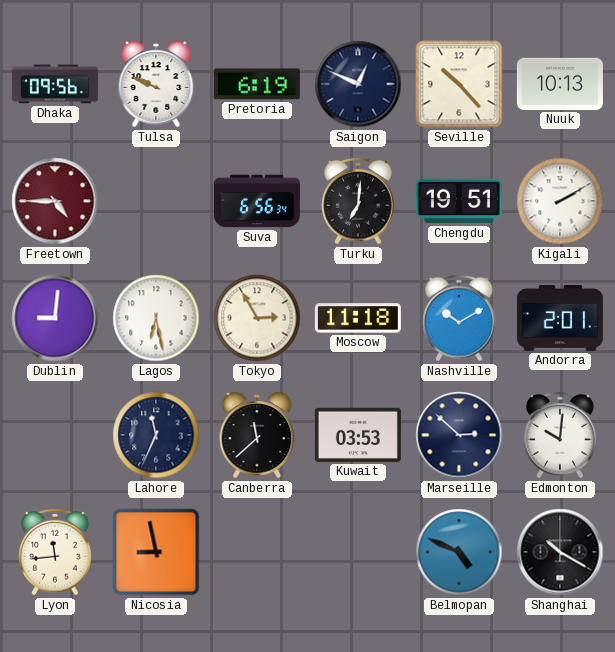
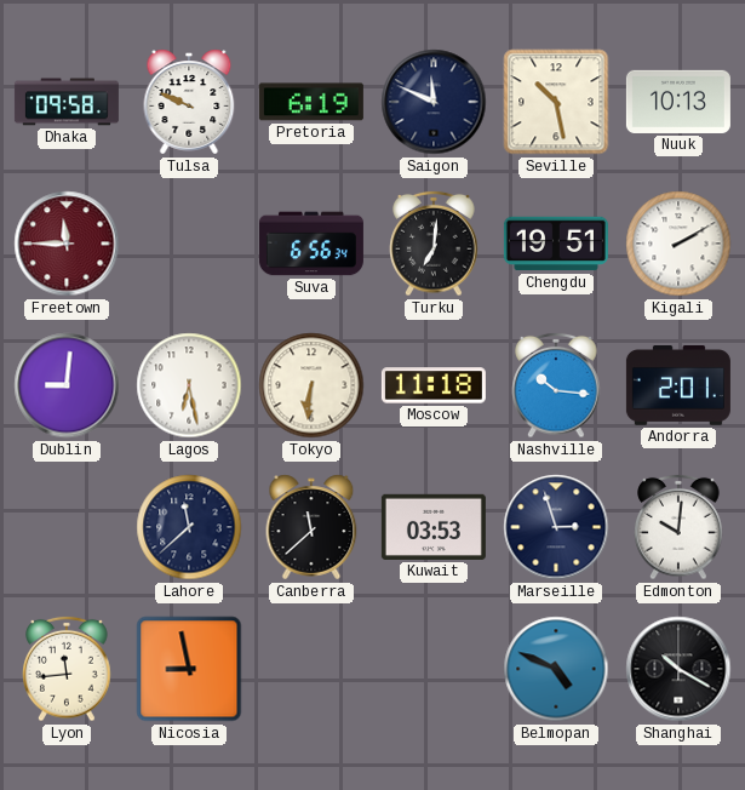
Dhaka: 09:56 -> 09:58
Saigon: 12:49 -> 11:49
Seville: 10:23 -> 10:28
Freetown: 4:45 -> 11:45
Tokyo: 2:55 -> 6:31
Nashville: 10:10 -> 10:16
Lahore: 11:34 -> 11:38
Marseille: 2:52 -> 2:57
